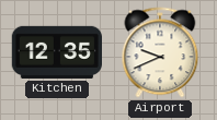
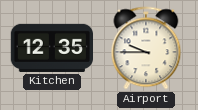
Airport: 9:41 -> 9:45
